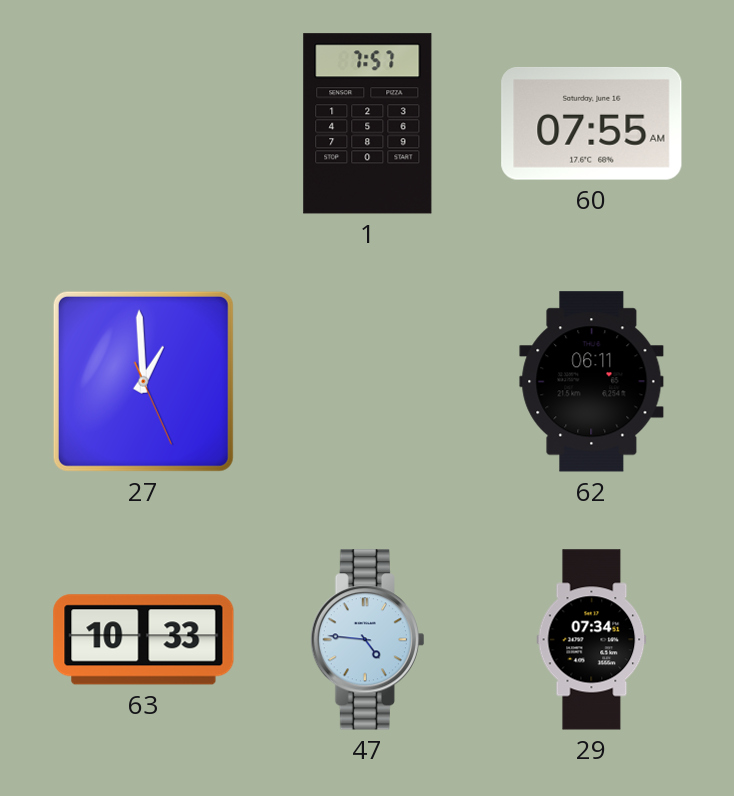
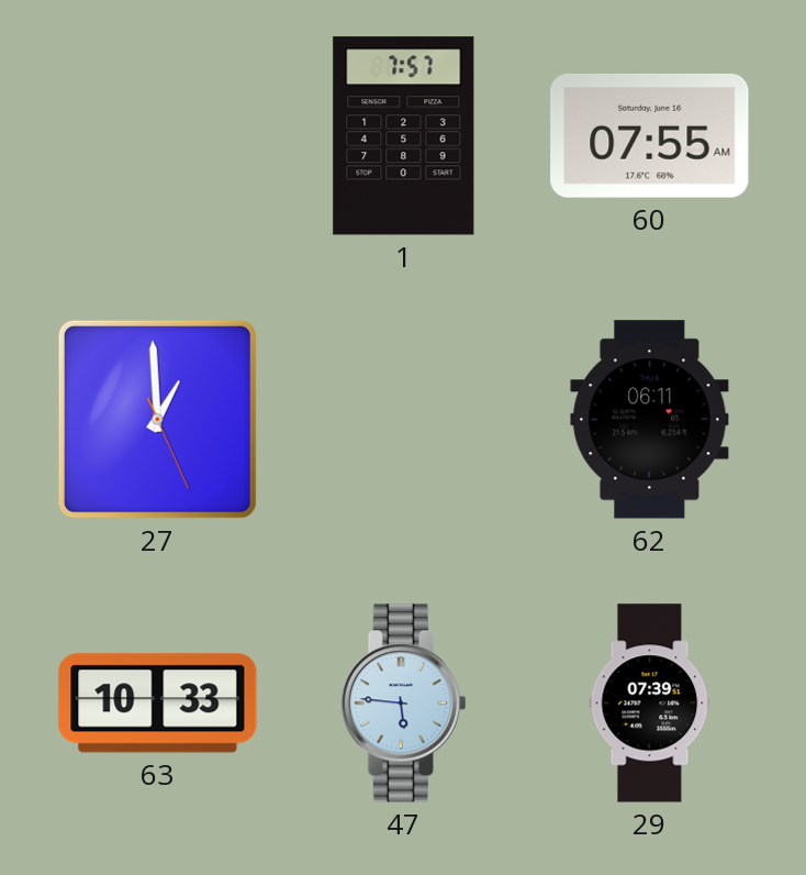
47: 4:46 -> 5:46
29: 07:34 -> 07:39
